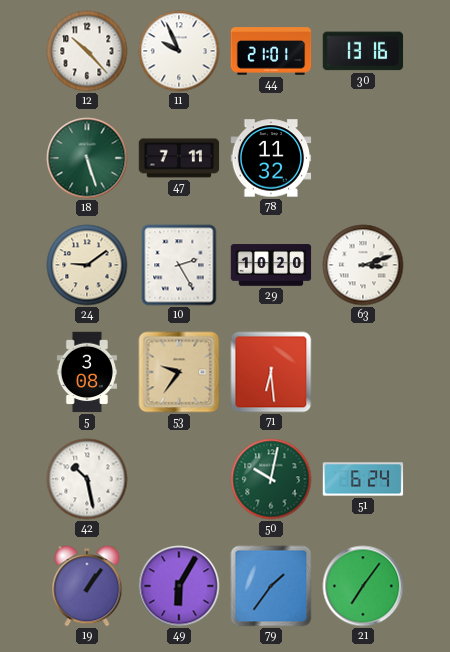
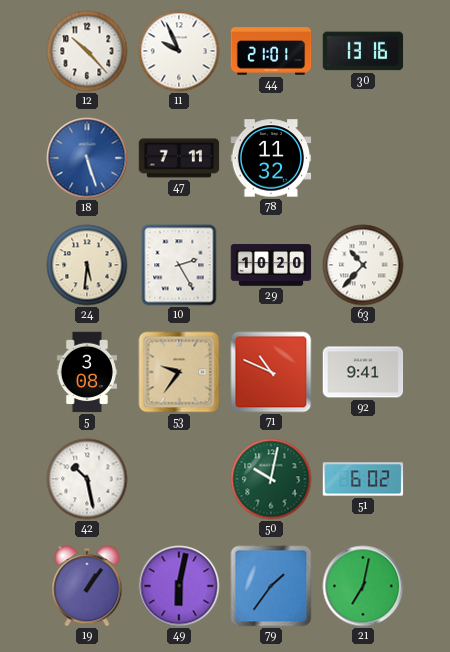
18 dial: green -> blue
24: 9:09 -> 5:31
63: 3:12 -> 10:37
71: 6:29 -> 10:49
92: none -> 9:41
51: 6:24 -> 6:02
49: 6:05 -> 6:02
21: 7:06 -> 7:02
